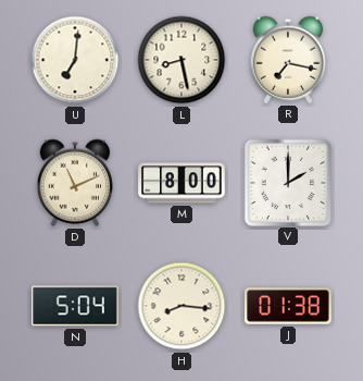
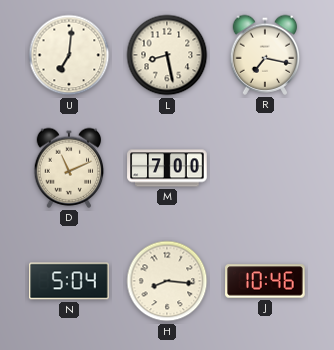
M: 8:00 -> 7:00
V: 2:00 -> none
J: 01:38 -> 10:46
